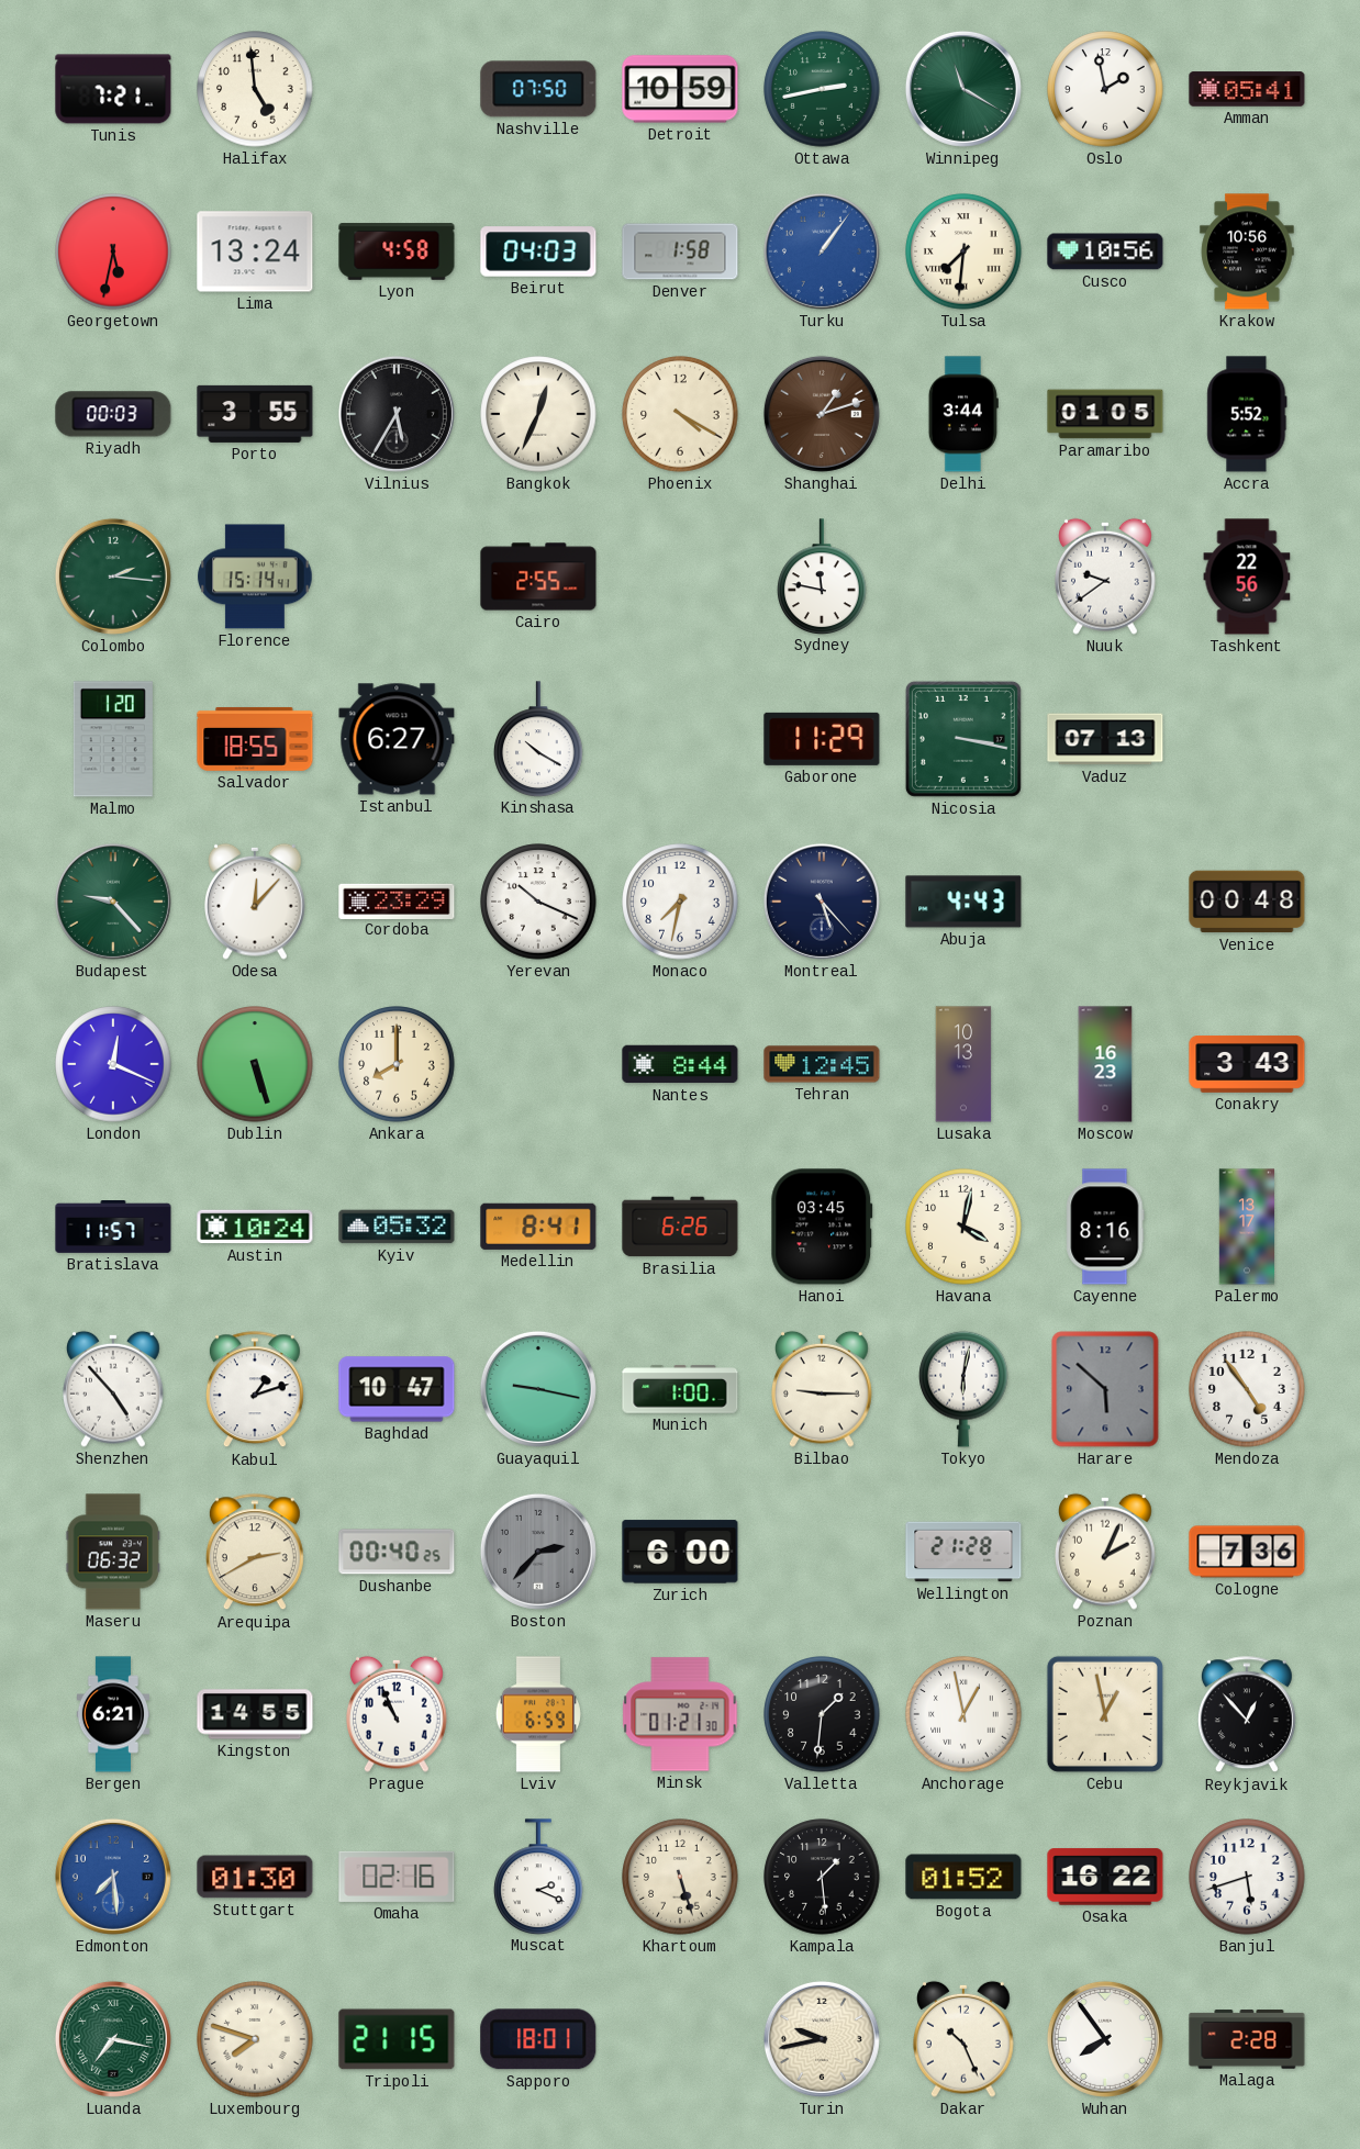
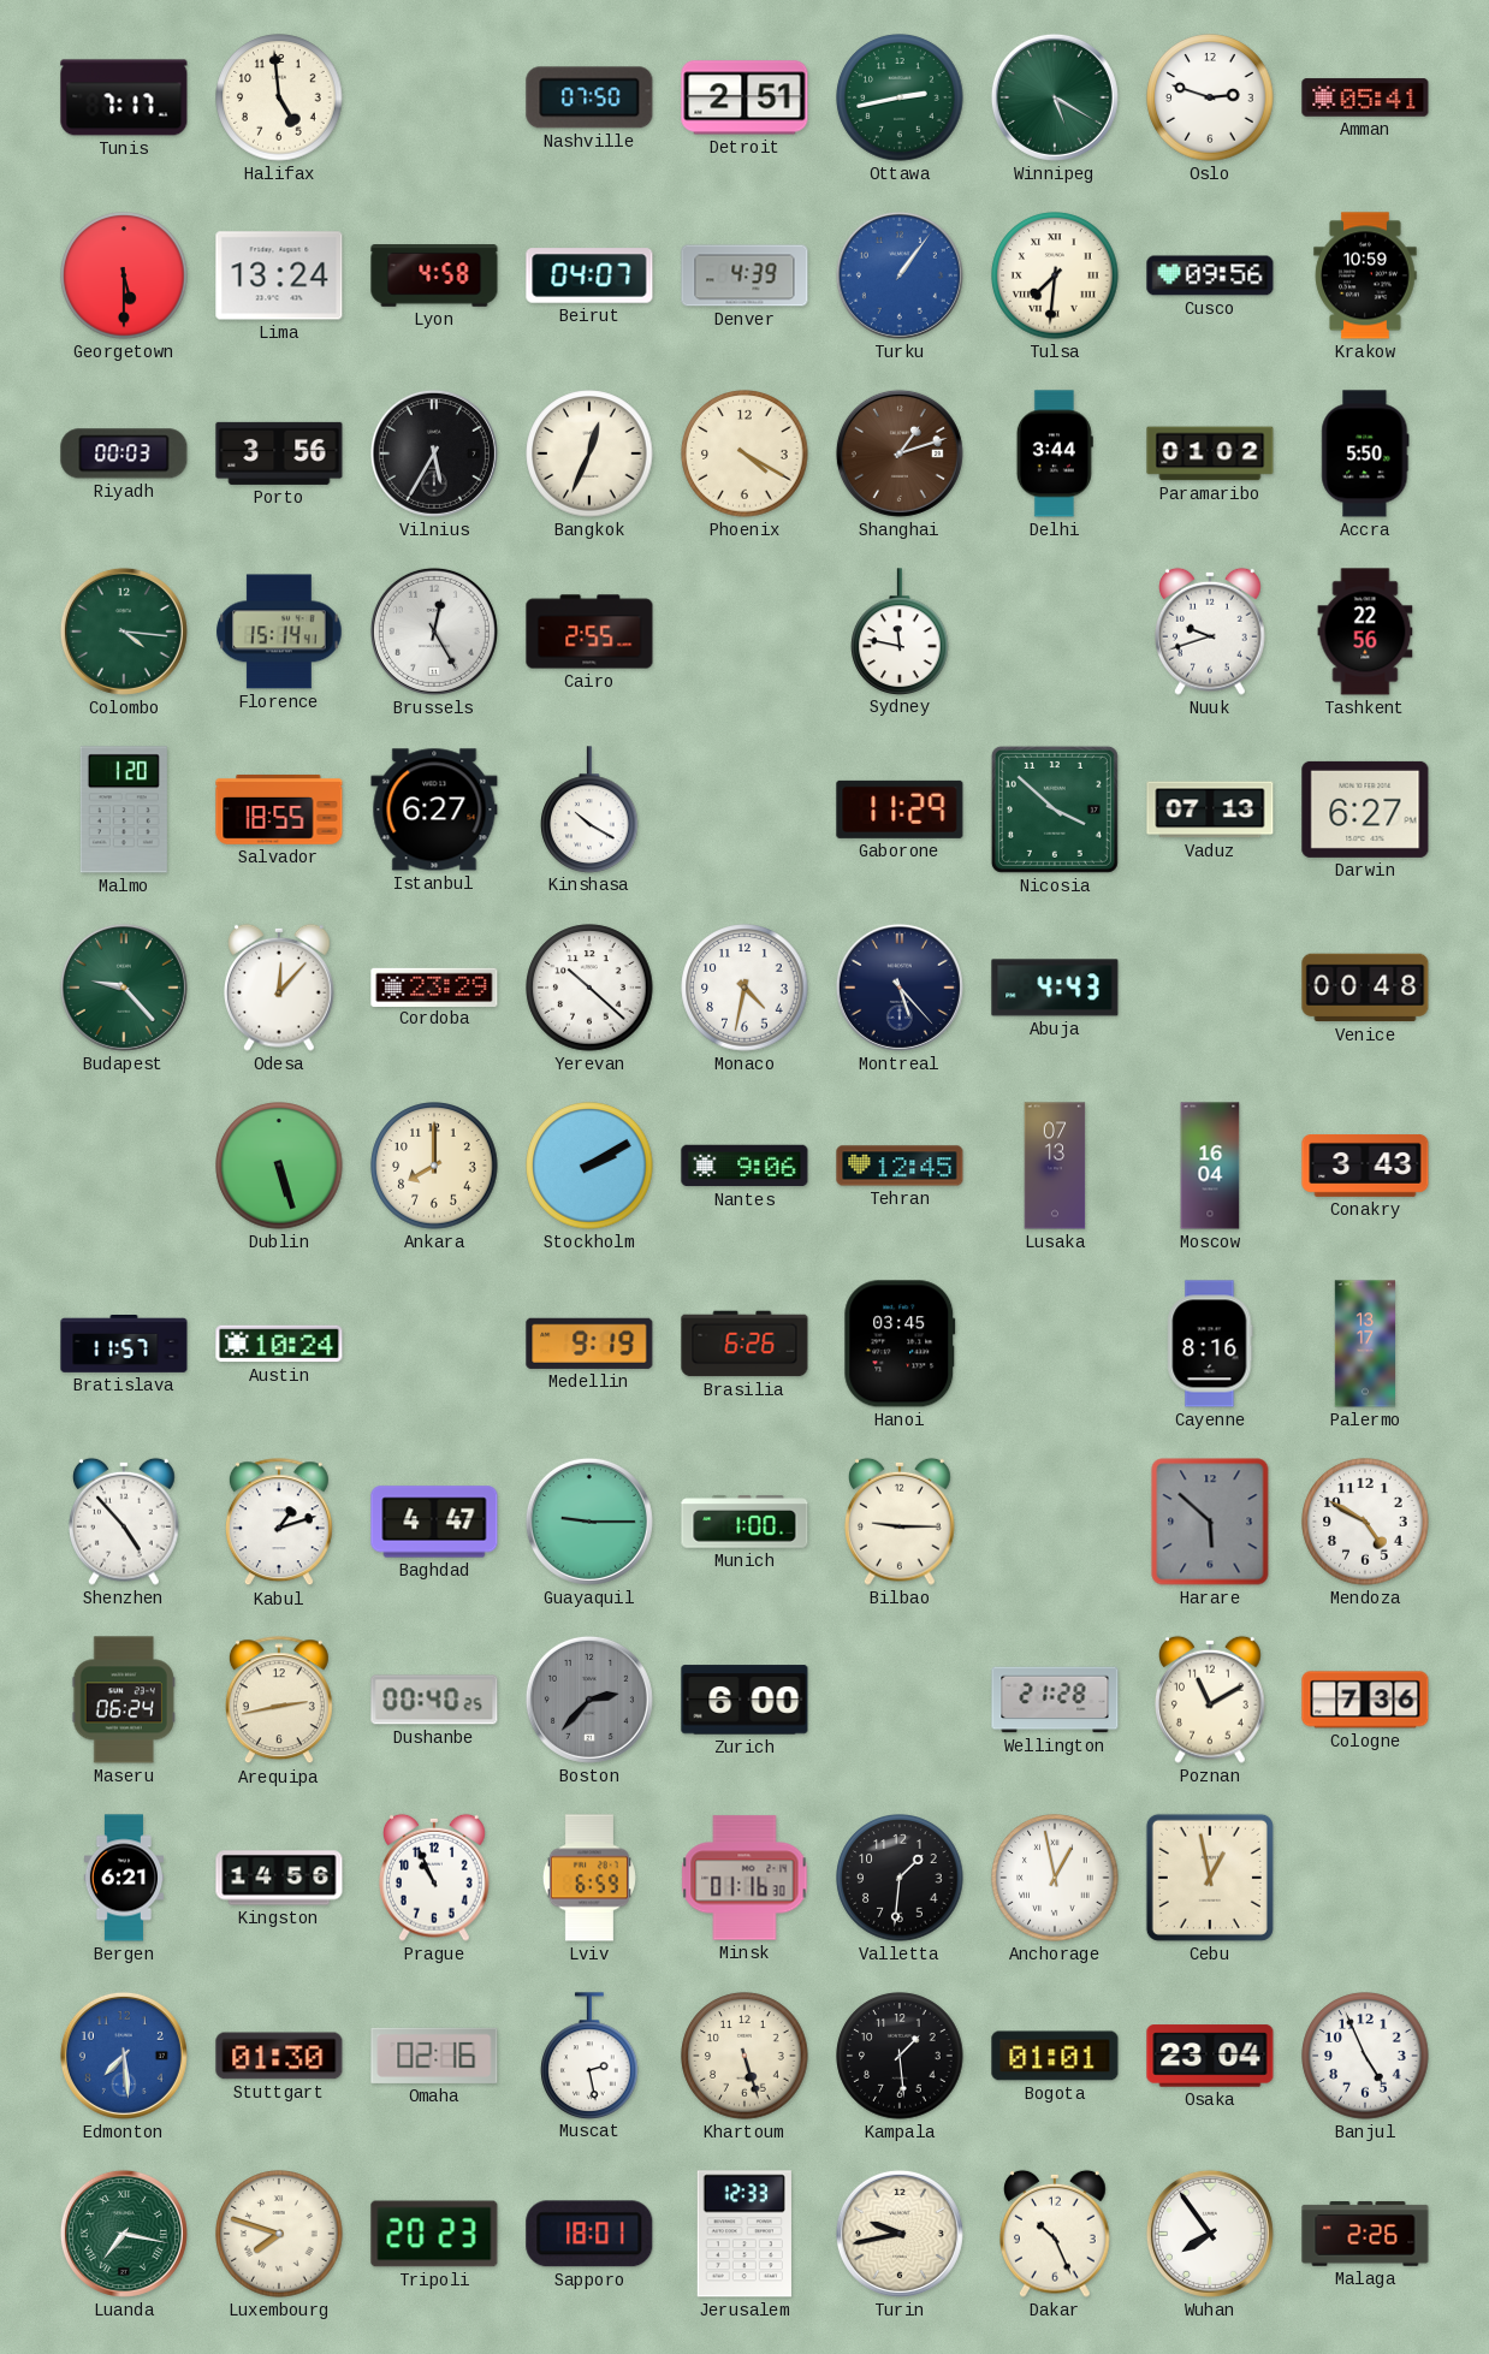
Tunis: 7:21 -> 7:17
Detroit: 10:59 -> 2:51
Winnipeg: 11:20 -> 5:20
Oslo: 1:58 -> 2:48
Georgetown: 5:32 -> 5:30
Beirut: 04:03 -> 04:07
Denver: 1:58 -> 4:39
Cusco: 10:56 -> 09:56
Krakow: 10:56 -> 10:59
Porto: 3:55 -> 3:56
Paramaribo: 01:05 -> 01:02
Accra: 5:52 -> 5:50
Colombo: 2:16 -> 4:16
Brussels: none -> 12:25
Nuuk: 9:39 -> 9:42
Nicosia: 3:17 -> 3:52
Darwin: none -> 6:27
Yerevan: 10:19 -> 10:22
Monaco: 7:32 -> 4:32
London: 12:19 -> none
Stockholm: none -> 2:10
Nantes: 8:44 -> 9:06
Lusaka: 10:13 -> 07:13
Moscow: 16:23 -> 16:04
Kyiv: 05:32 -> none
Medellin: 8:41 -> 9:19
Havana: 4:02 -> none
Baghdad: 10:47 -> 4:47
Guayaquil: 9:17 -> 9:15
Tokyo: 6:02 -> none
Mendoza: 4:54 -> 4:50
Maseru: 06:32 -> 06:24
Arequipa: 2:40 -> 2:43
Poznan: 2:04 -> 11:10
Kingston: 14:55 -> 14:56
Minsk: 01:21 -> 01:16
Reykjavik: 12:53 -> none
Muscat: 2:19 -> 2:28
Bogota: 01:52 -> 01:01
Osaka: 16:22 -> 23:04
Banjul: 5:42 -> 4:56
Tripoli: 21:15 -> 20:23
Jerusalem: none -> 12:33
Malaga: 2:28 -> 2:26
